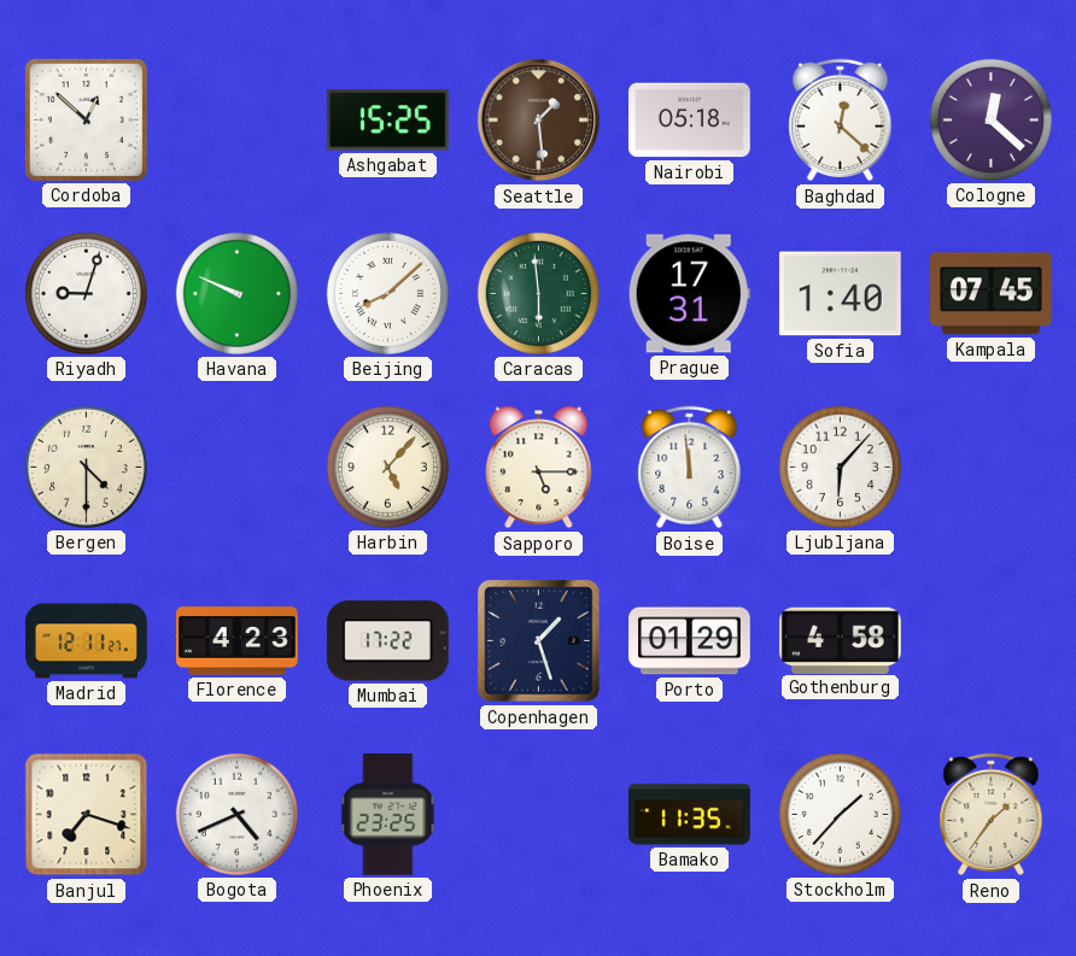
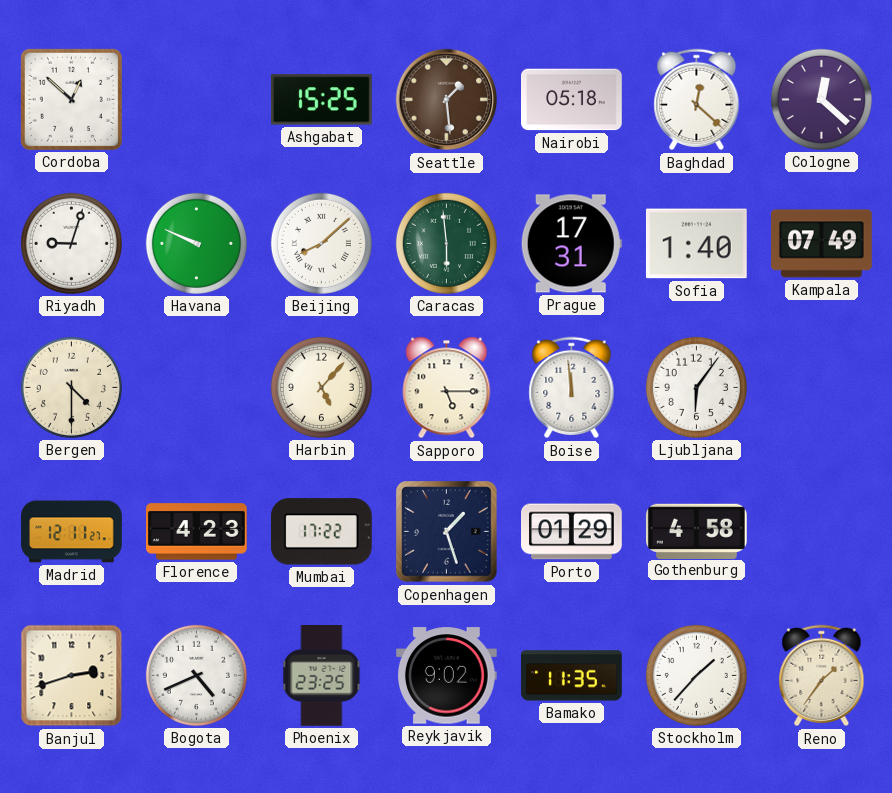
Kampala: 07:45 -> 07:49
Ljubljana: 6:07 -> 6:06
Banjul: 7:18 -> 2:42
Reykjavik: none -> 9:02
